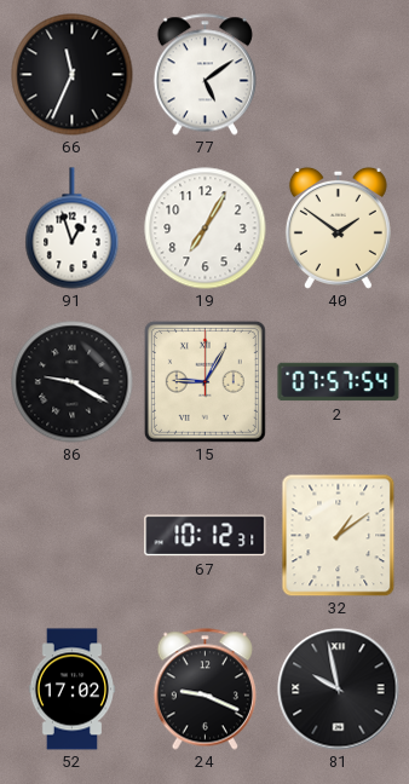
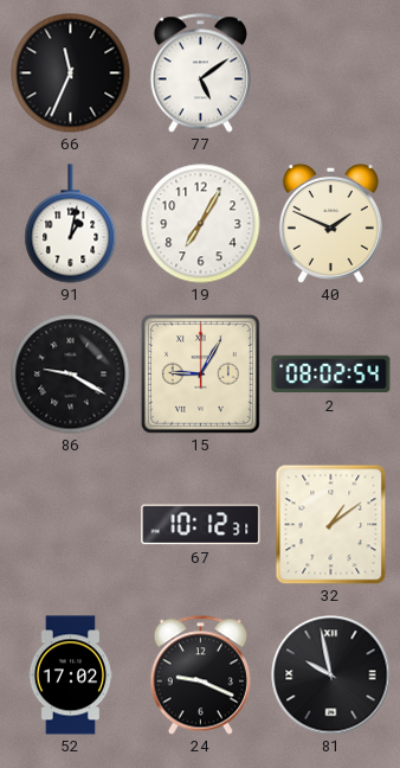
91: 12:57 -> 1:02
40: 1:51 -> 1:49
2: 07:57 -> 08:02
